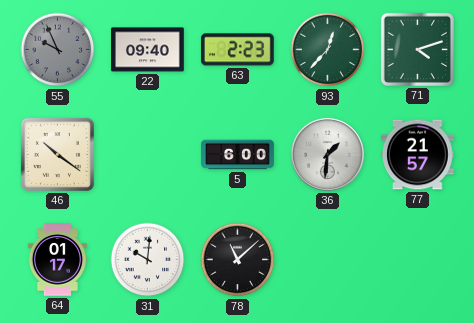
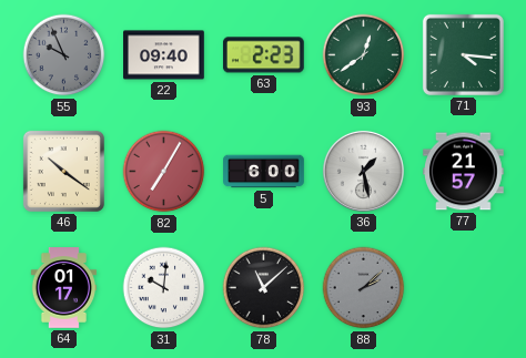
93: 12:37 -> 12:39
71: 4:12 -> 4:16
82: none -> 7:05
36: 1:31 -> 1:28
88: none -> 2:08
